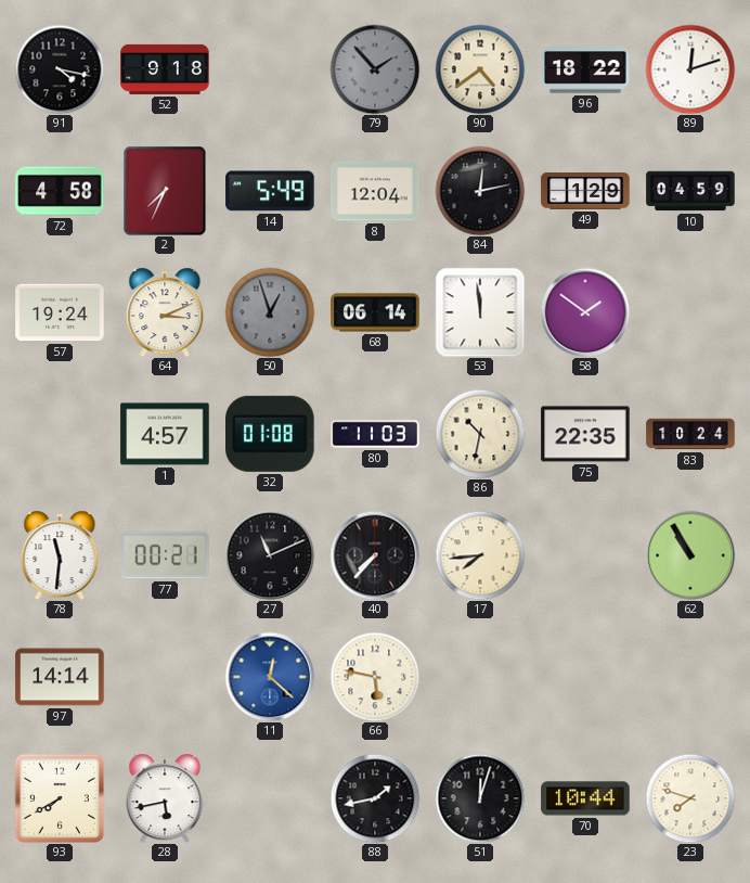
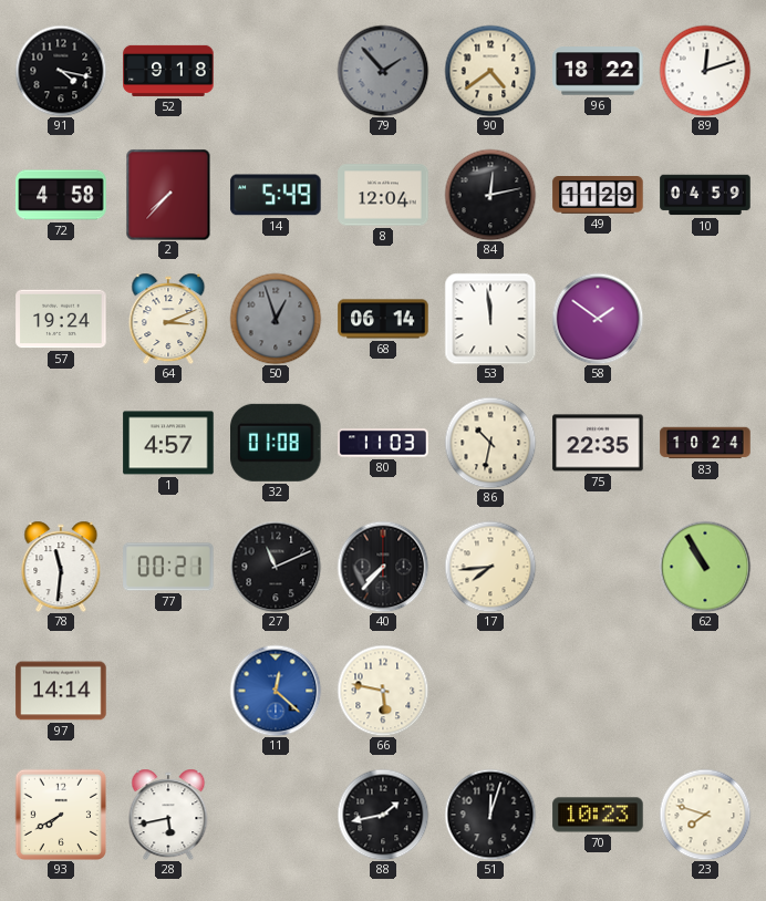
2: 7:34 -> 7:37
49: 1:29 -> 11:29
70: 10:44 -> 10:23
